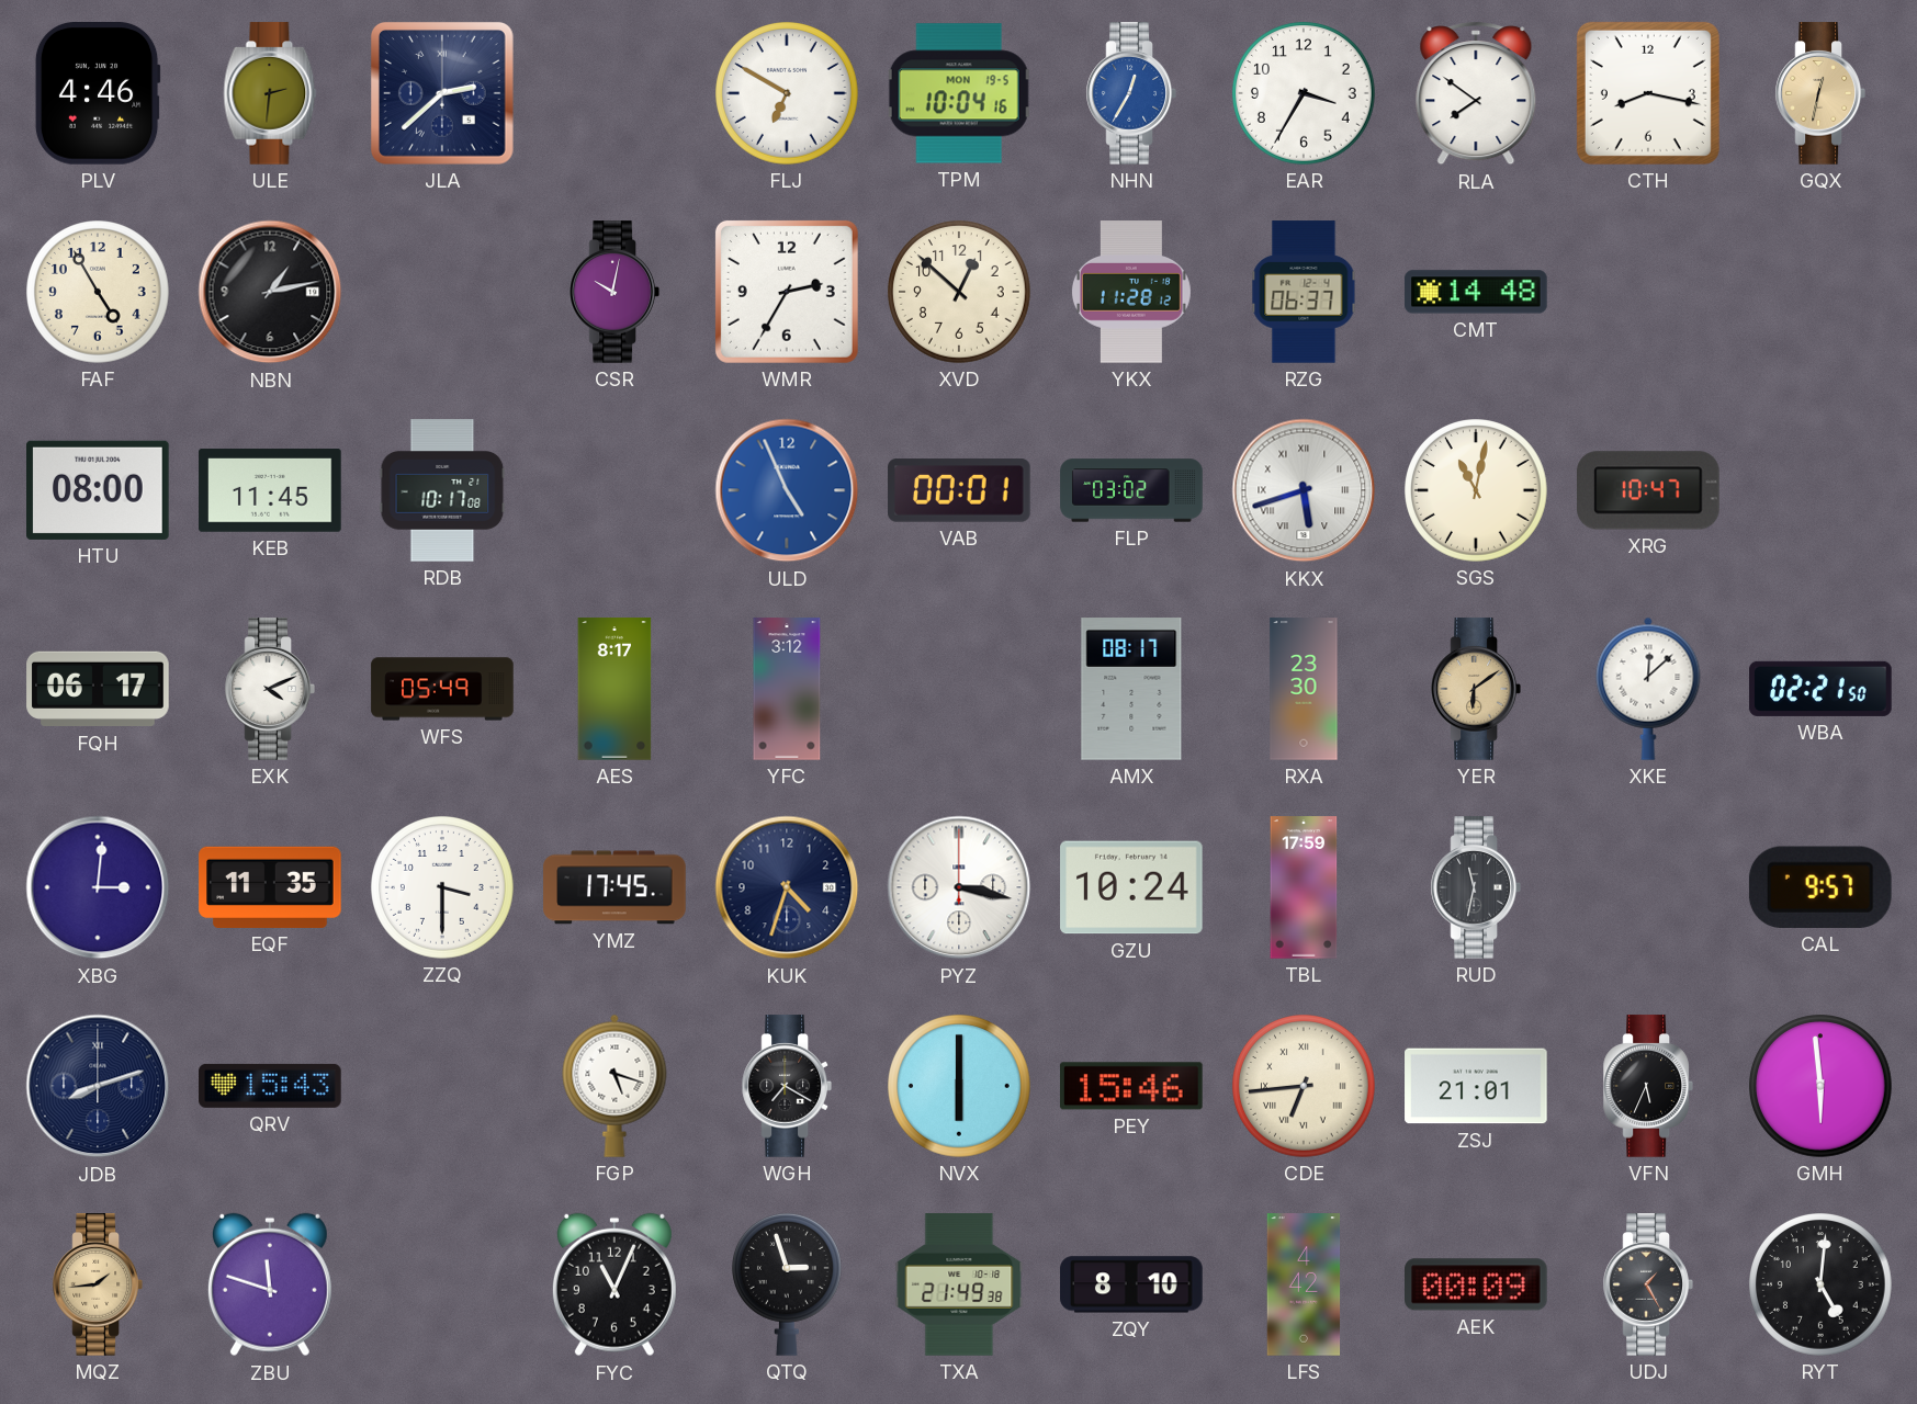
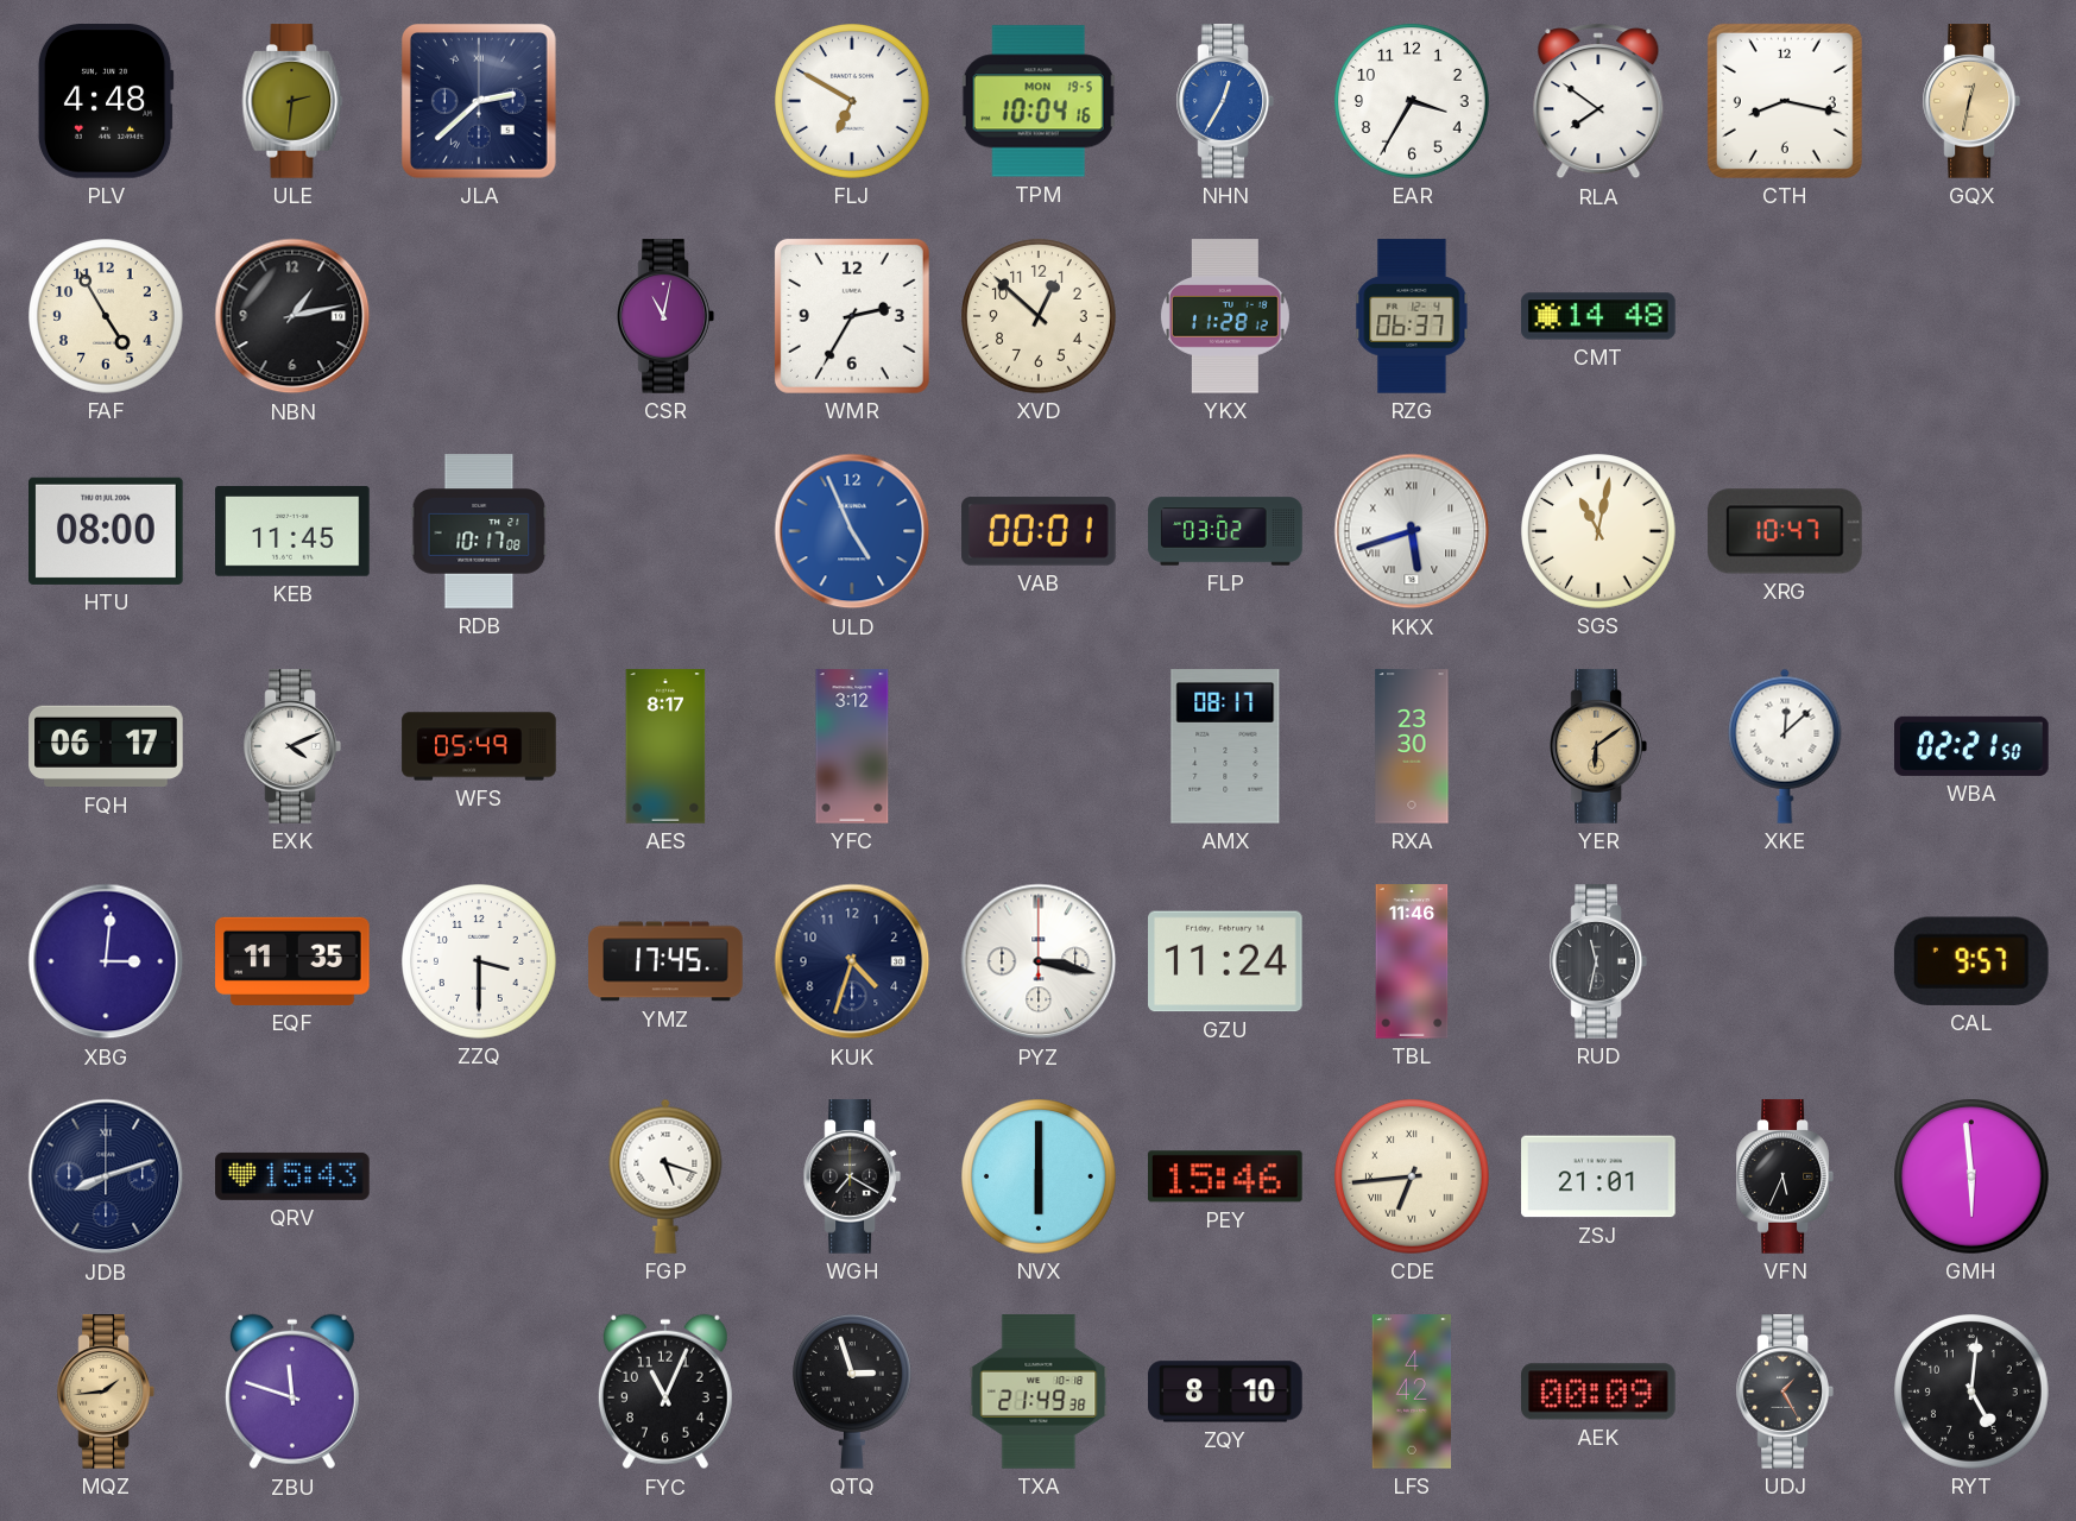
PLV: 4:46 -> 4:48
CSR: 10:02 -> 11:02
GZU: 10:24 -> 11:24
TBL: 17:59 -> 11:46
